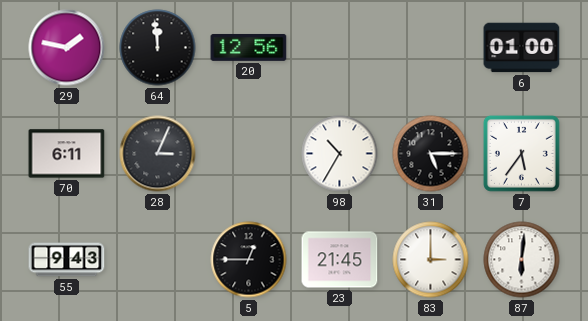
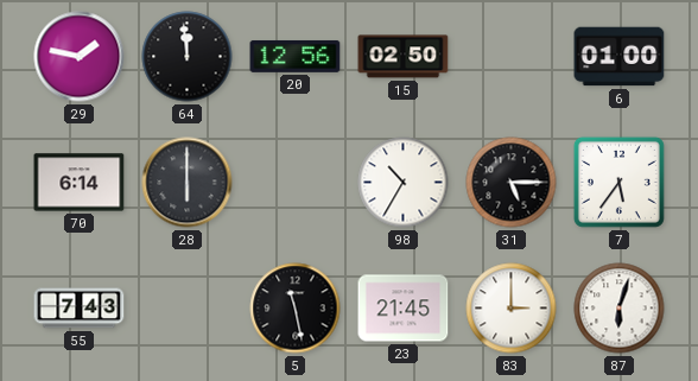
15: none -> 02:50
70: 6:11 -> 6:14
28: 3:04 -> 6:00
55: 9:43 -> 7:43
5: 12:45 -> 11:28
87: 6:01 -> 6:03
